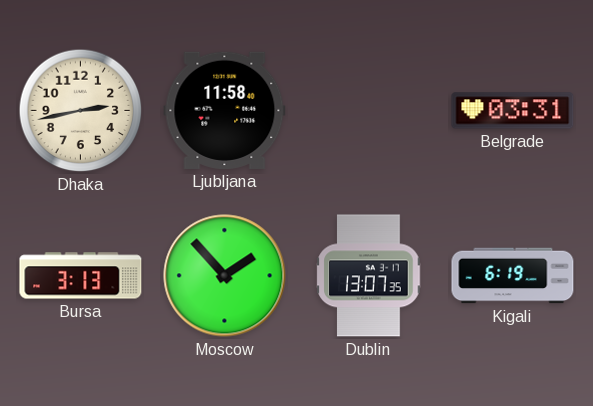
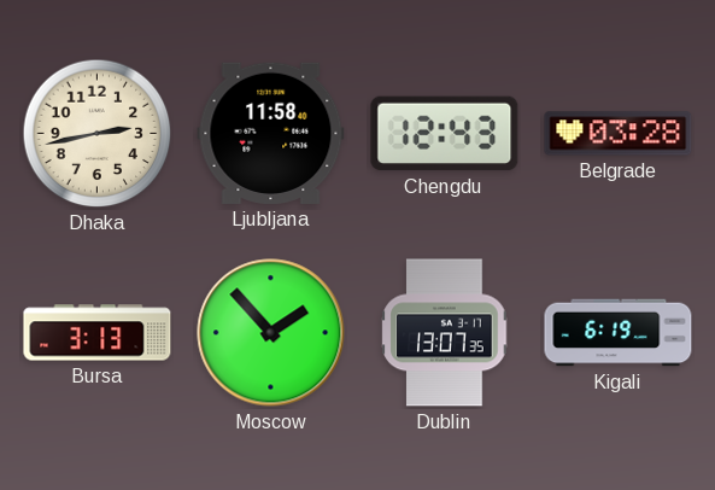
Chengdu: none -> 12:43
Belgrade: 03:31 -> 03:28
